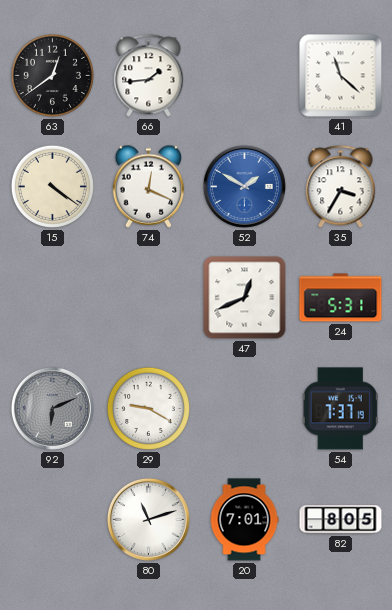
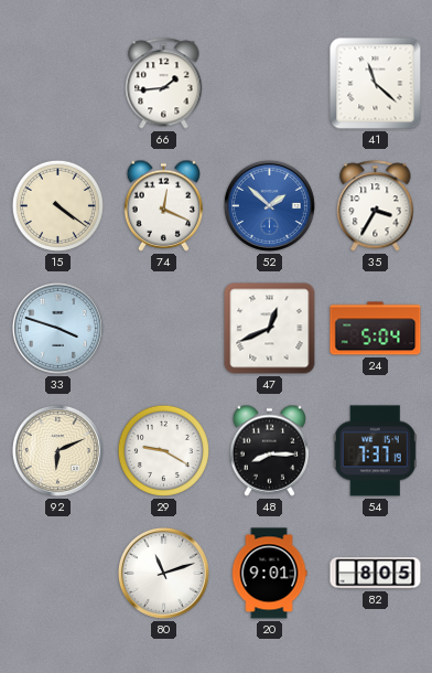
63: 12:39 -> none
52: 1:50 -> 1:52
33: none -> 3:48
24: 5:31 -> 5:04
92 dial: grey -> cream
48: none -> 8:15
20: 7:01 -> 9:01
